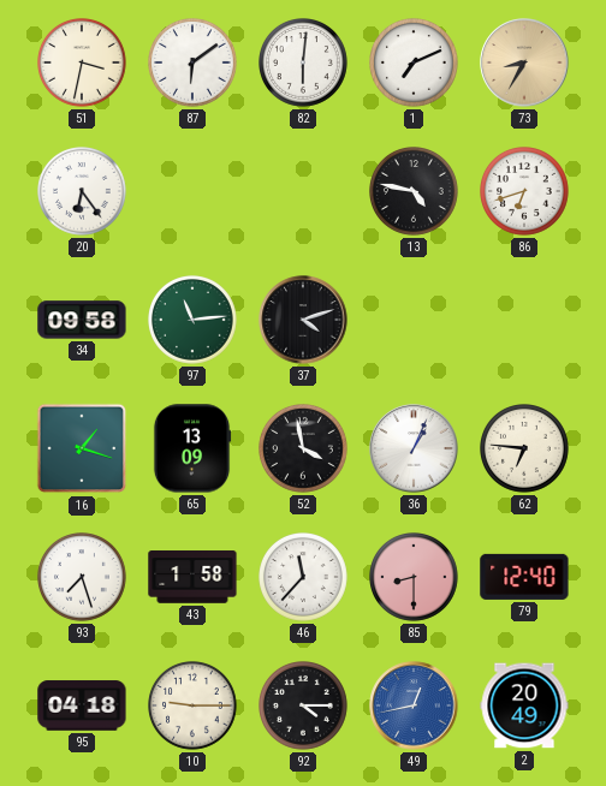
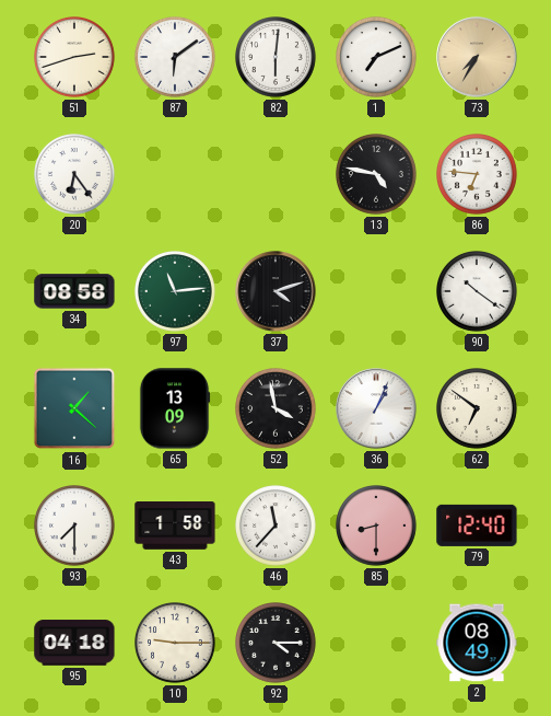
51: 3:32 -> 2:42
73: 8:35 -> 7:35
86: 6:42 -> 6:46
34: 09:58 -> 08:58
90: none -> 10:21
16: 1:18 -> 1:22
62: 6:46 -> 6:51
93: 7:27 -> 7:30
49: 12:43 -> none
2: 20:49 -> 08:49
